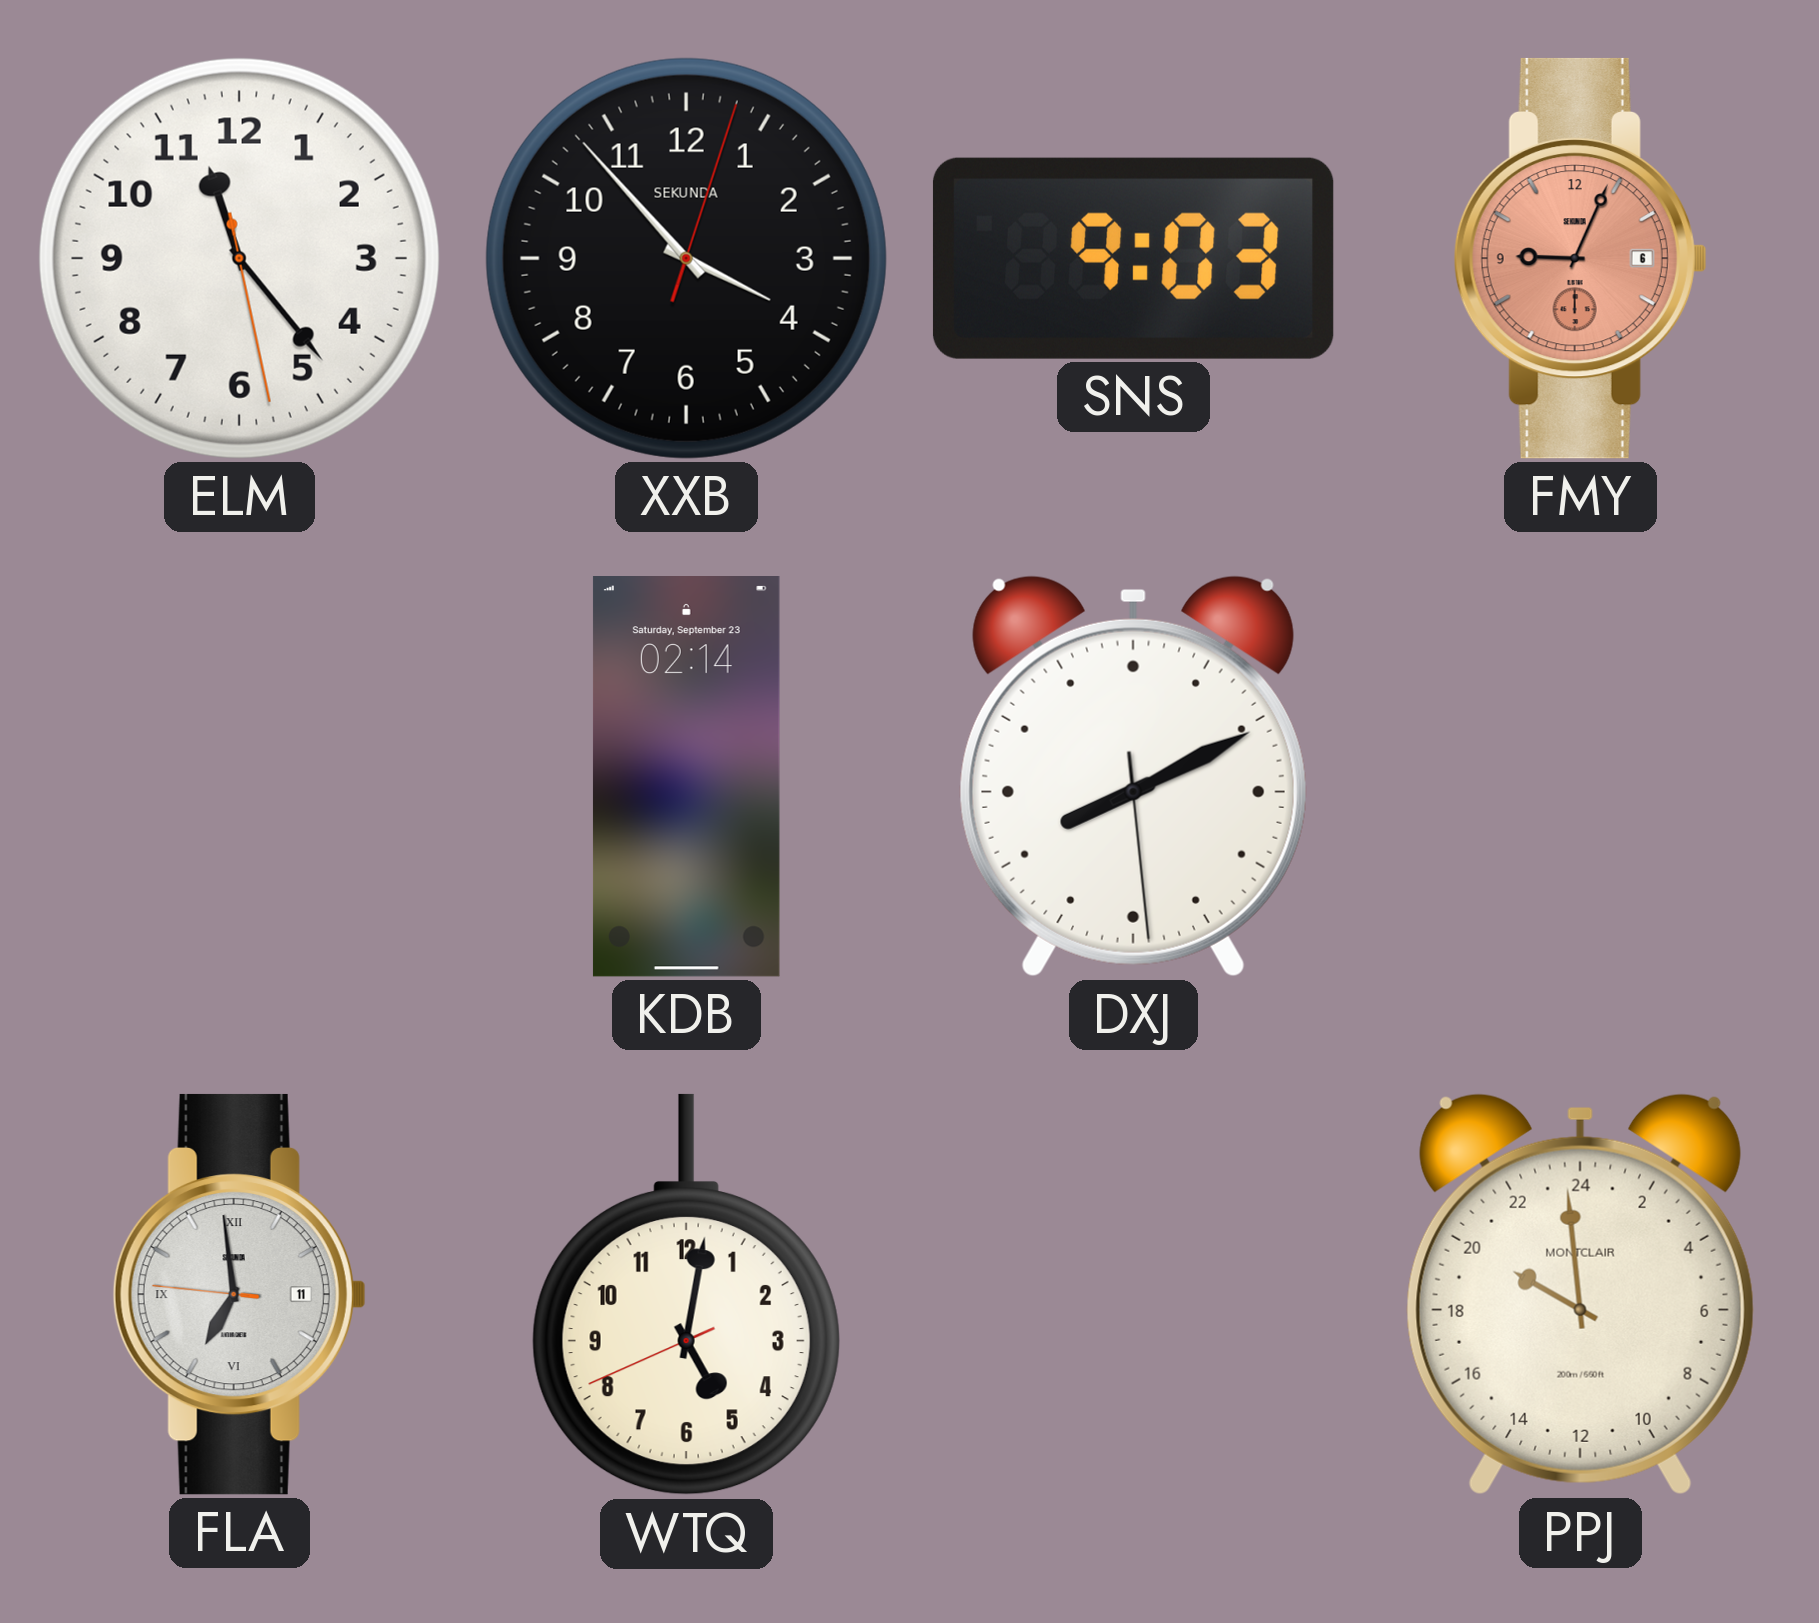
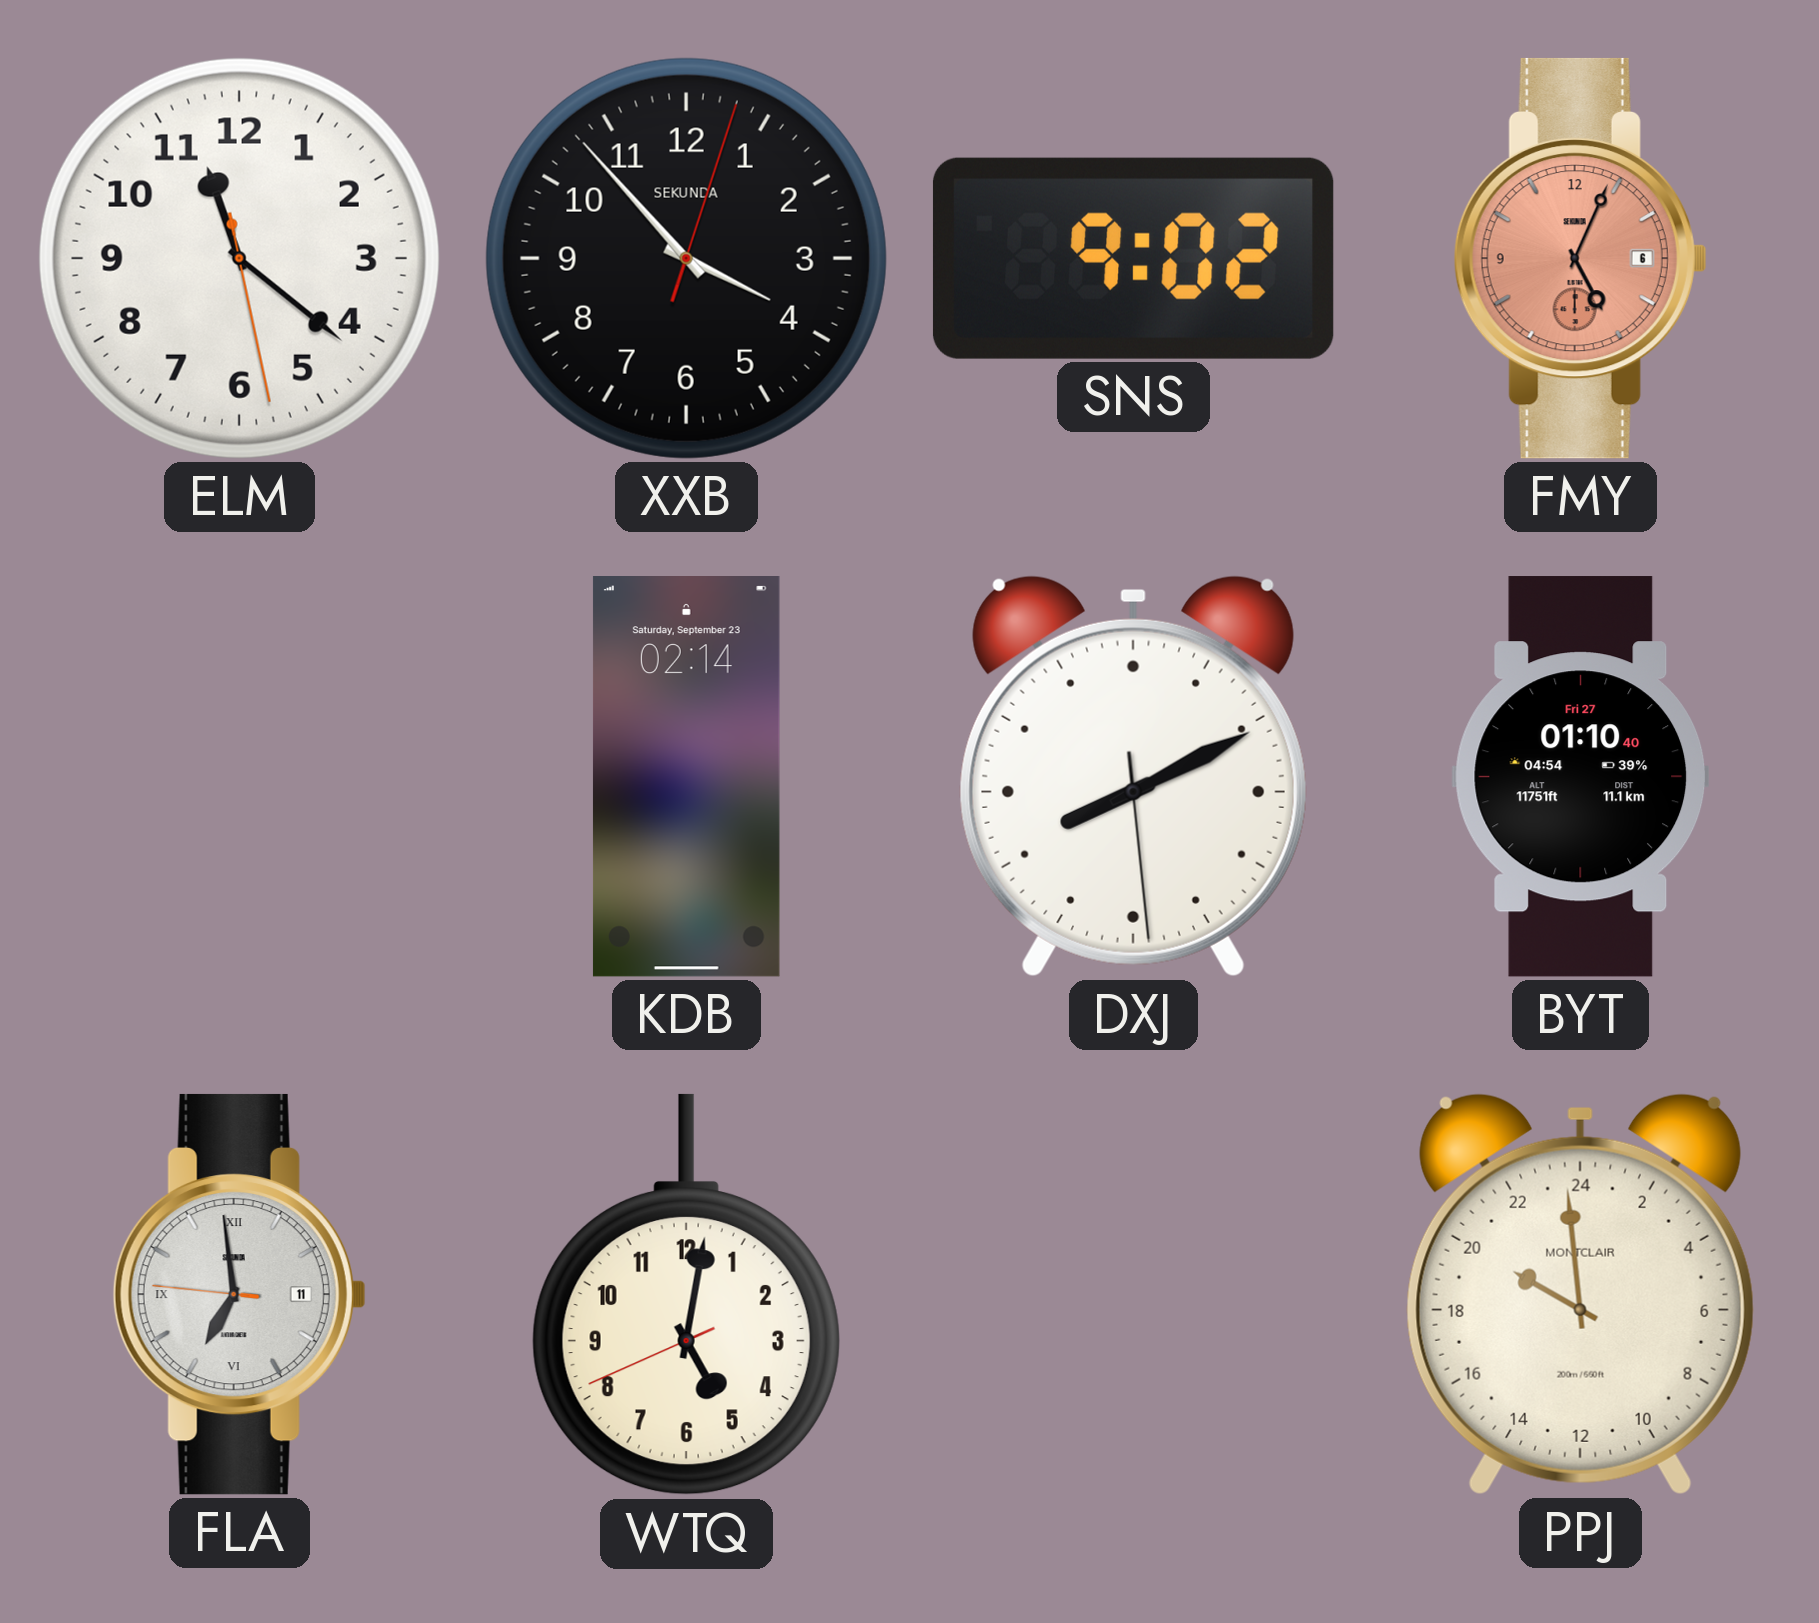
ELM: 11:23 -> 11:21
SNS: 9:03 -> 9:02
FMY: 9:04 -> 5:04
BYT: none -> 01:10
